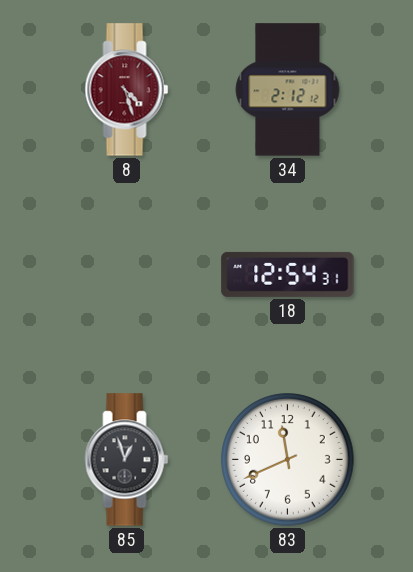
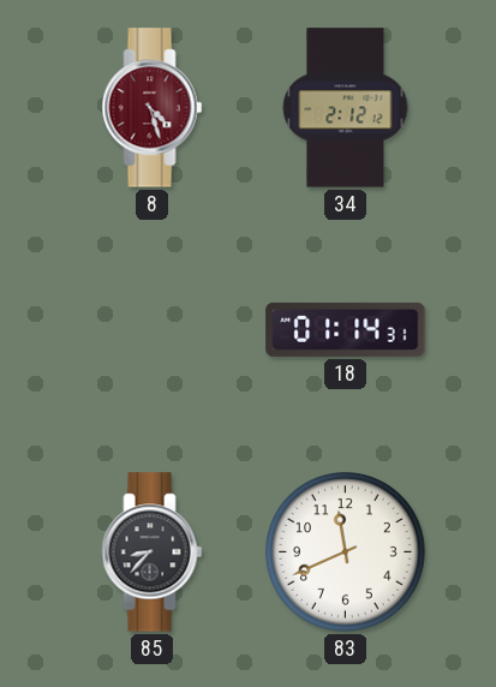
18: 12:54 -> 01:14
85: 12:57 -> 8:37
